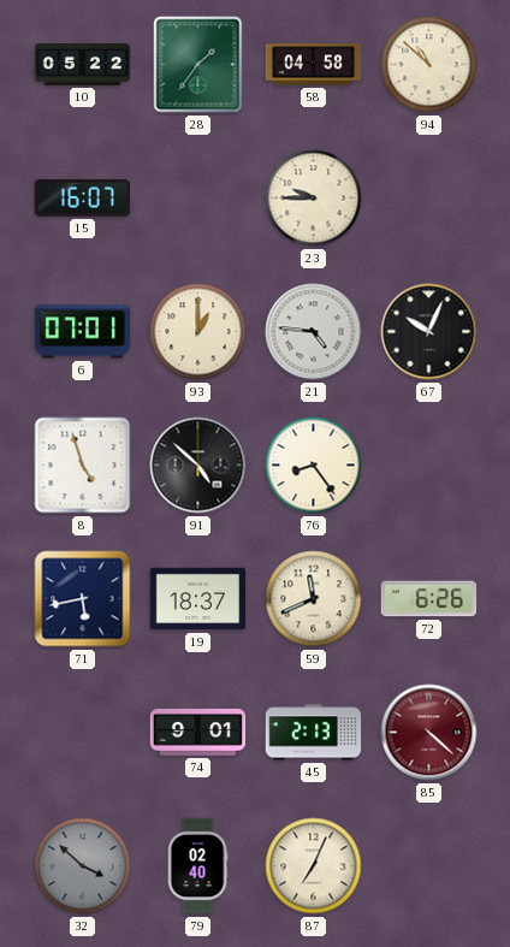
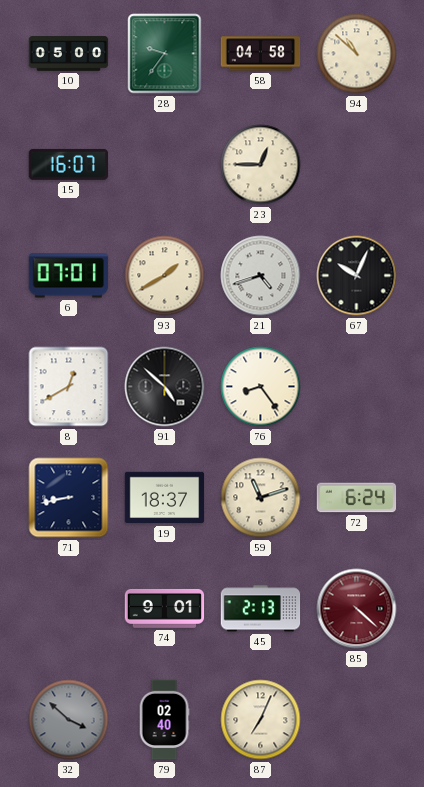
10: 05:22 -> 05:00
28: 1:36 -> 9:36
23: 9:45 -> 12:45
93: 1:00 -> 1:40
21: 4:46 -> 4:42
8: 4:57 -> 12:40
71: 5:43 -> 8:43
59: 11:41 -> 11:12
72: 6:26 -> 6:24
